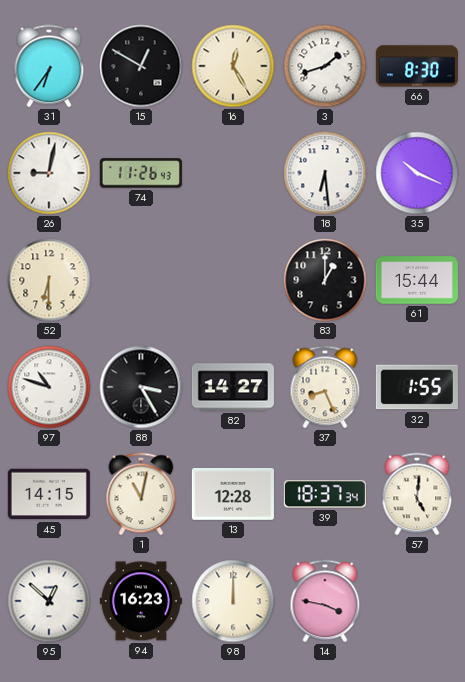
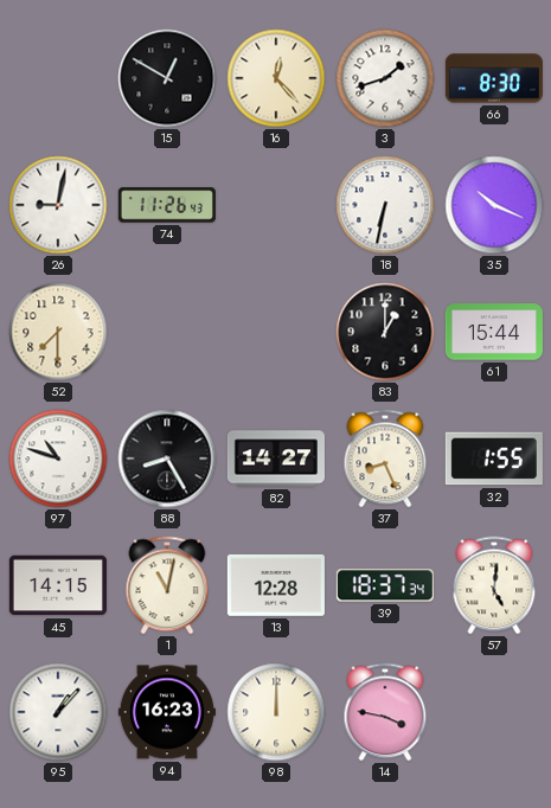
31: 6:36 -> none
16: 12:25 -> 12:23
18: 6:29 -> 6:32
52: 6:30 -> 7:30
88: 3:25 -> 8:25
95: 12:52 -> 1:07
